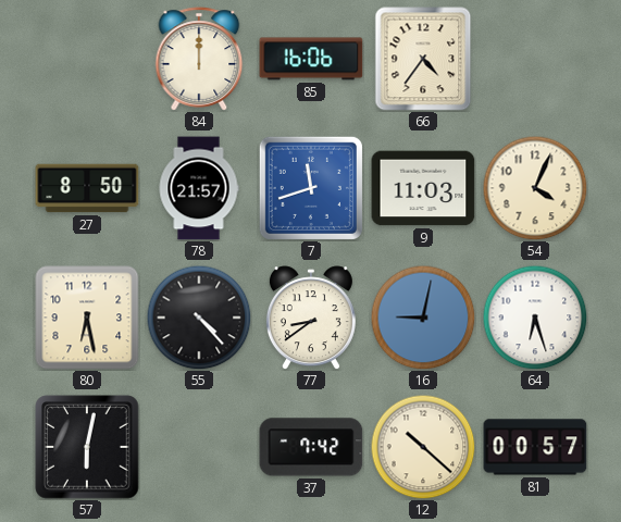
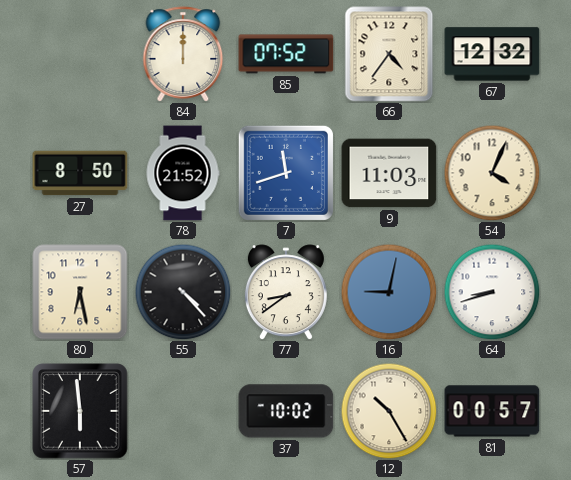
85: 16:06 -> 07:52
67: none -> 12:32
78: 21:57 -> 21:52
64: 6:27 -> 8:42
57: 6:02 -> 5:59
37: 7:42 -> 10:02
12: 10:22 -> 10:25
